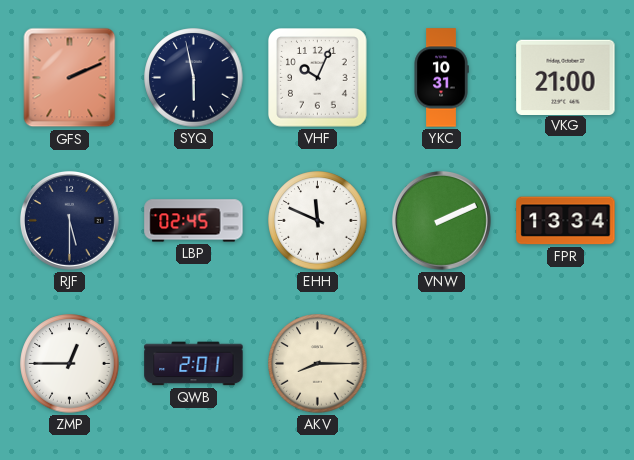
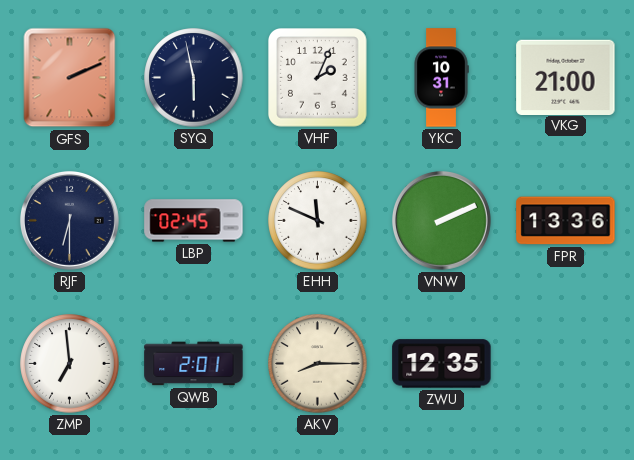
VHF: 10:04 -> 2:04
RJF: 5:30 -> 6:30
FPR: 13:34 -> 13:36
ZMP: 12:45 -> 6:59
ZWU: none -> 12:35
